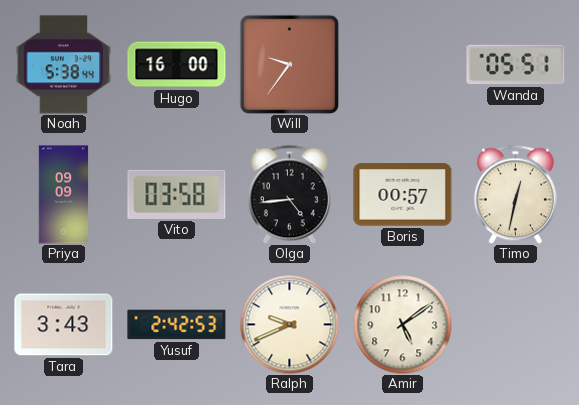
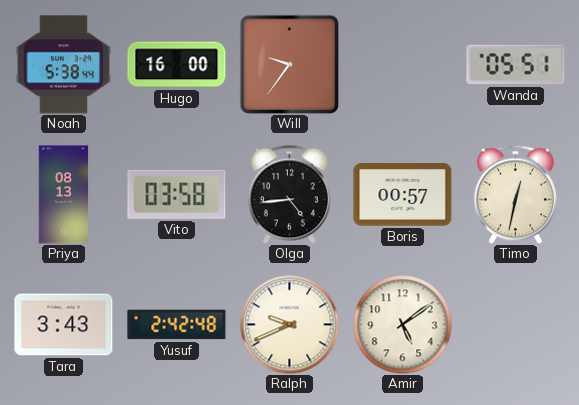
Priya: 09:09 -> 08:13
Yusuf: 2:42:53 -> 2:42:48
